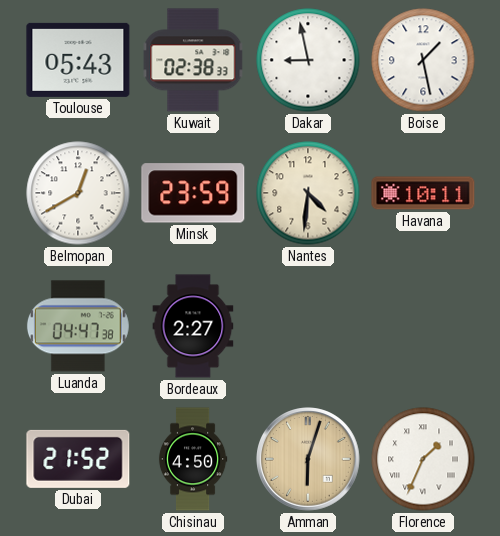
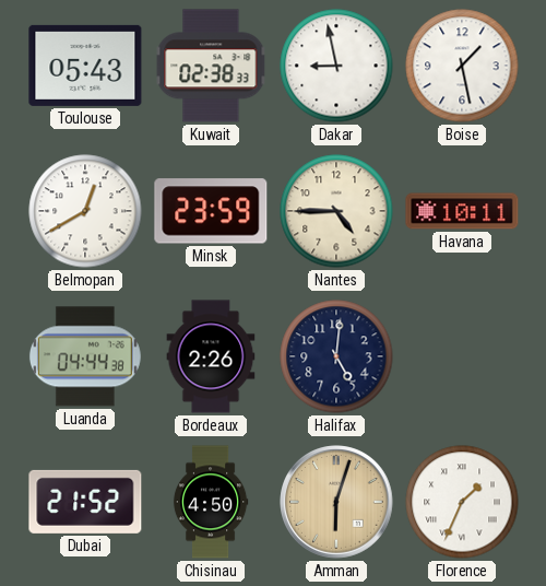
Nantes: 4:31 -> 4:45
Luanda: 04:47 -> 04:44
Bordeaux: 2:27 -> 2:26
Halifax: none -> 5:01
